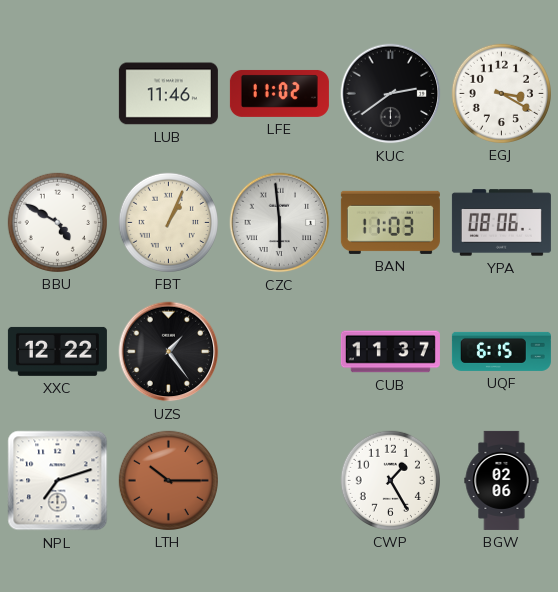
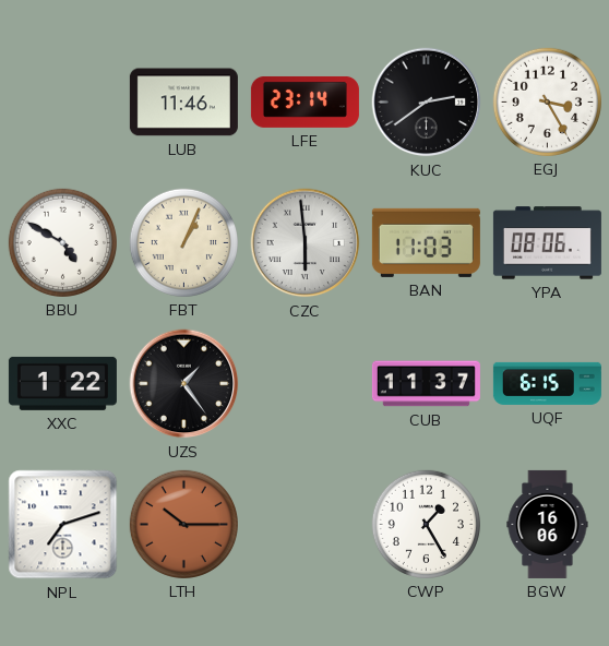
LFE: 11:02 -> 23:14
EGJ: 3:20 -> 3:25
XXC: 12:22 -> 1:22
BGW: 02:06 -> 16:06
